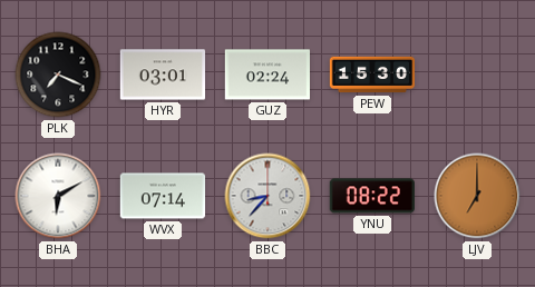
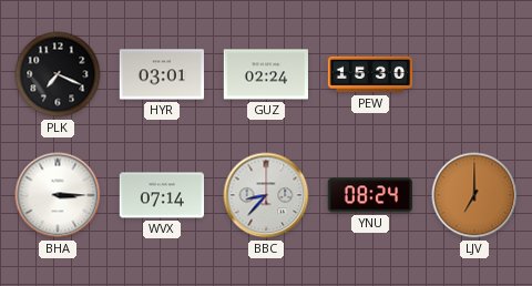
BHA: 6:10 -> 3:15
YNU: 08:22 -> 08:24
